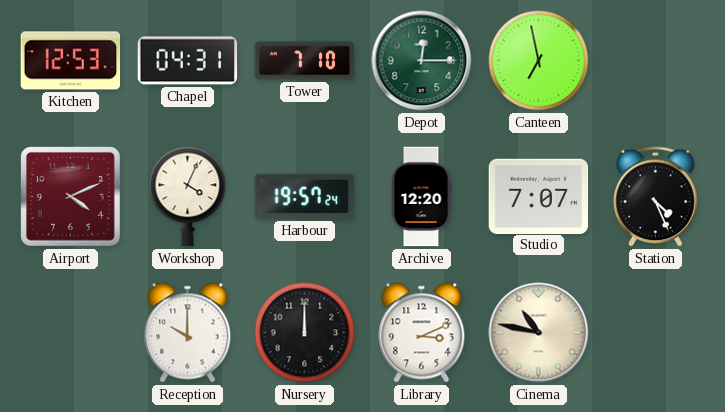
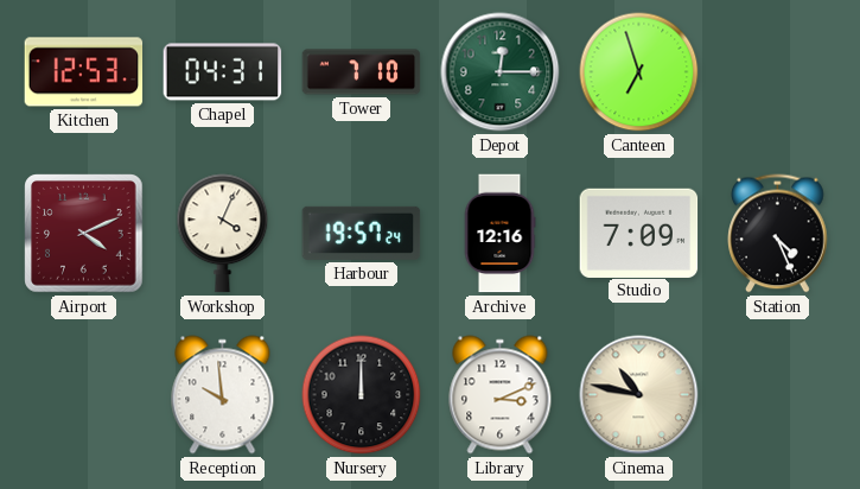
Canteen: 6:58 -> 6:57
Archive: 12:20 -> 12:16
Studio: 7:07 -> 7:09
Reception: 10:00 -> 9:59
